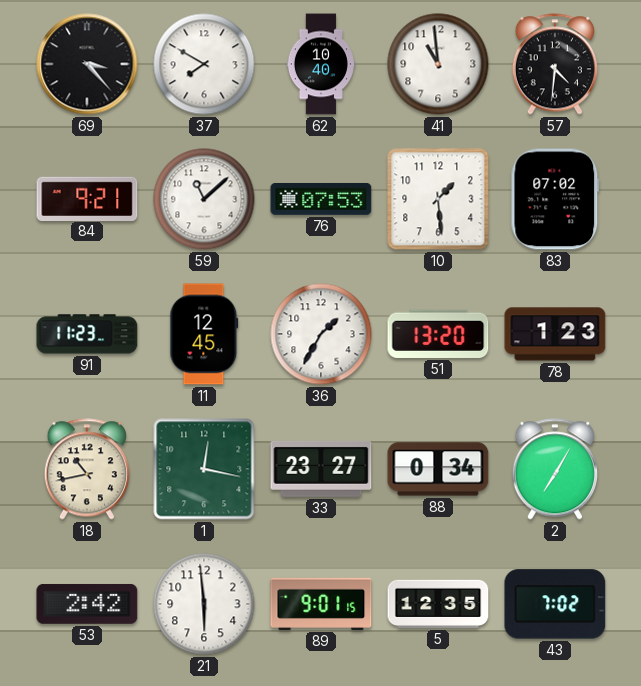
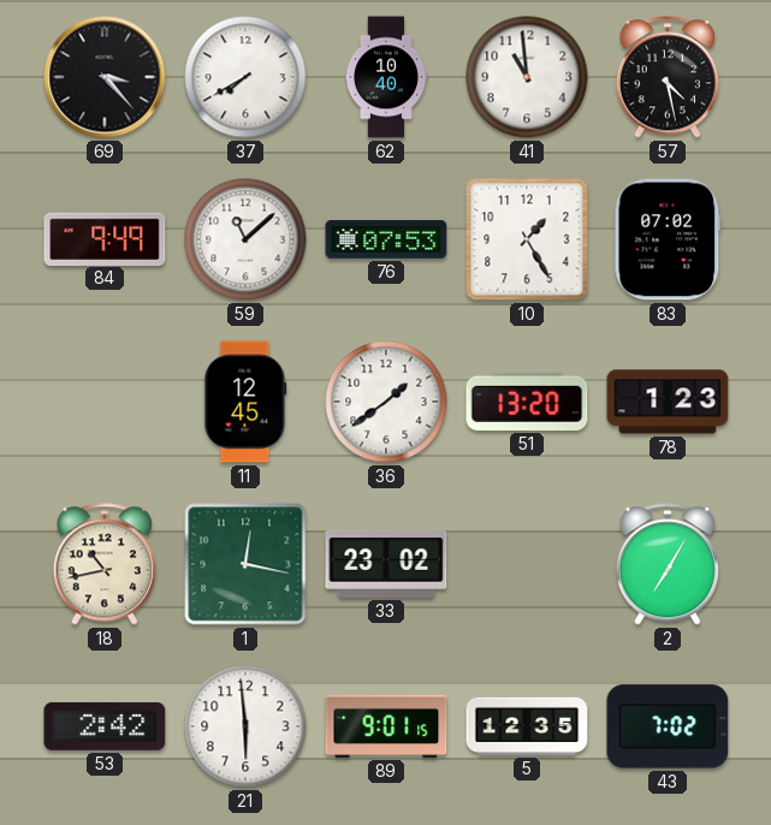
37: 7:50 -> 7:40
57: 4:31 -> 4:28
84: 9:21 -> 9:49
10: 1:29 -> 1:25
91: 11:23 -> none
36: 1:35 -> 1:39
33: 23:27 -> 23:02
88: 0:34 -> none
